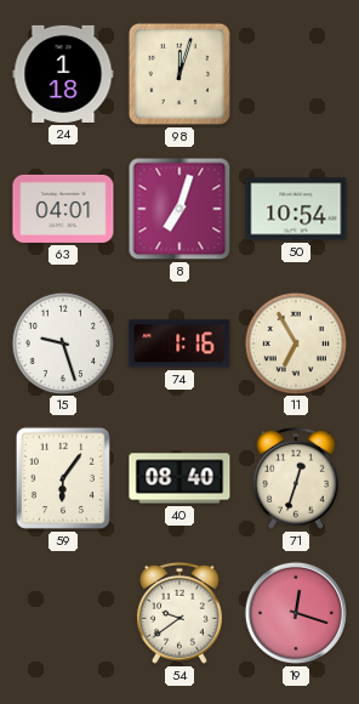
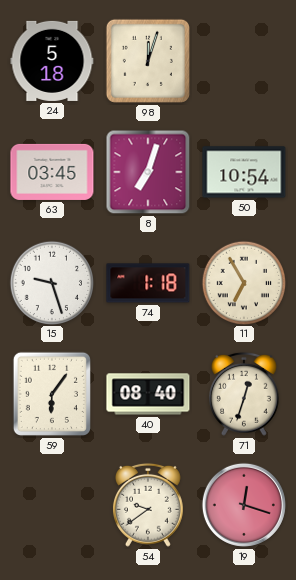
24: 1:18 -> 5:18
63: 04:01 -> 03:45
74: 1:16 -> 1:18
